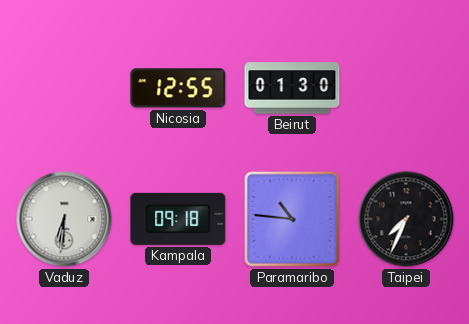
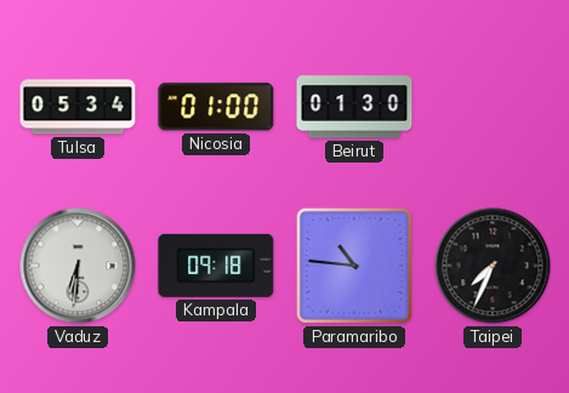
Tulsa: none -> 05:34
Nicosia: 12:55 -> 01:00
